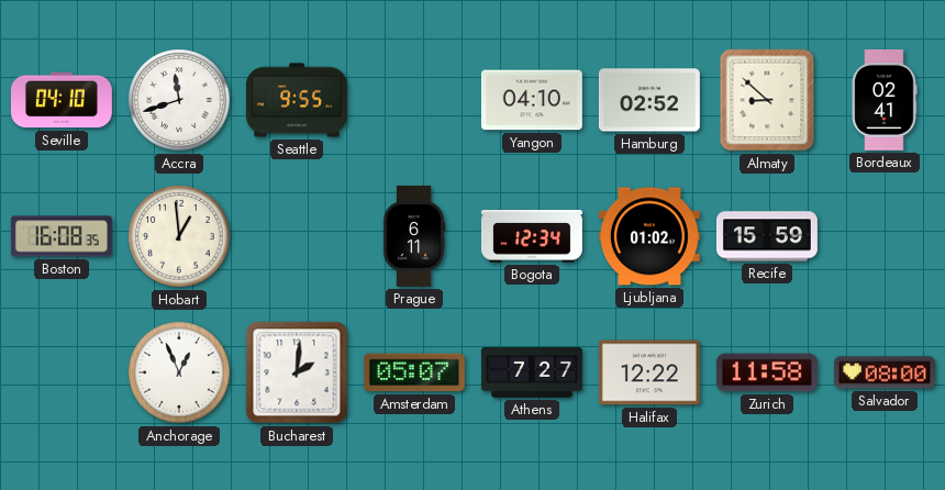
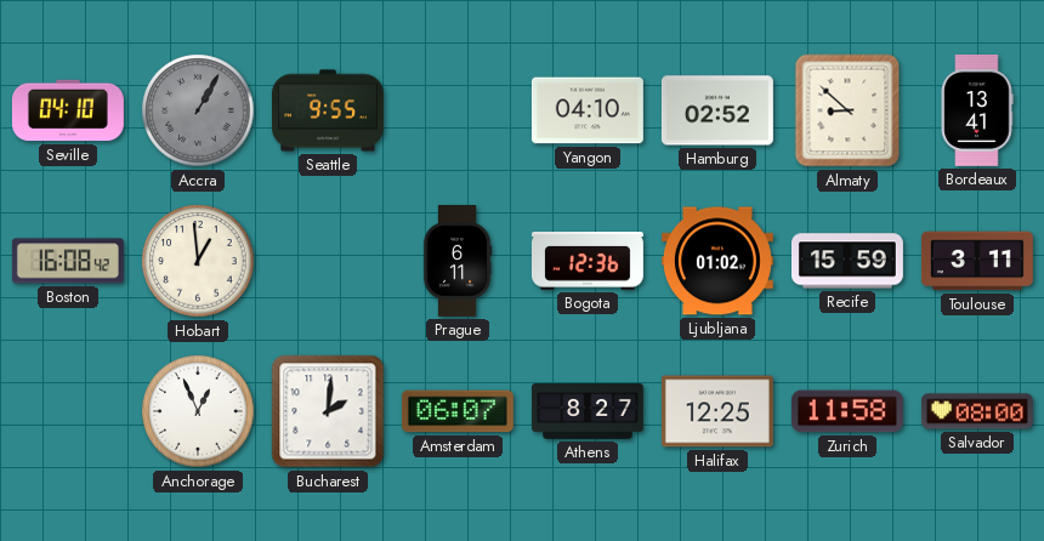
Accra: 11:42 -> 1:05
Accra dial: white -> grey
Bordeaux: 02:41 -> 13:41
Boston: 16:08:35 -> 16:08:42
Bogota: 12:34 -> 12:36
Toulouse: none -> 3:11
Amsterdam: 05:07 -> 06:07
Athens: 7:27 -> 8:27
Halifax: 12:22 -> 12:25
